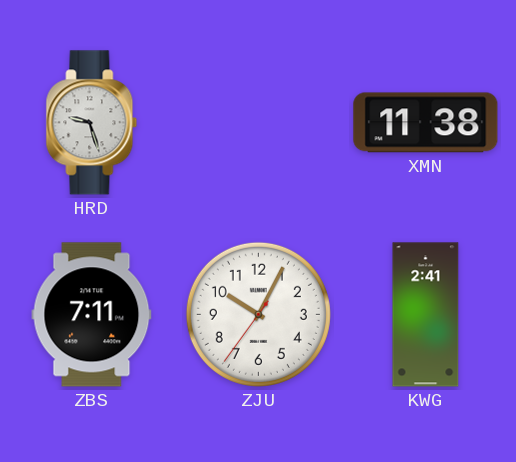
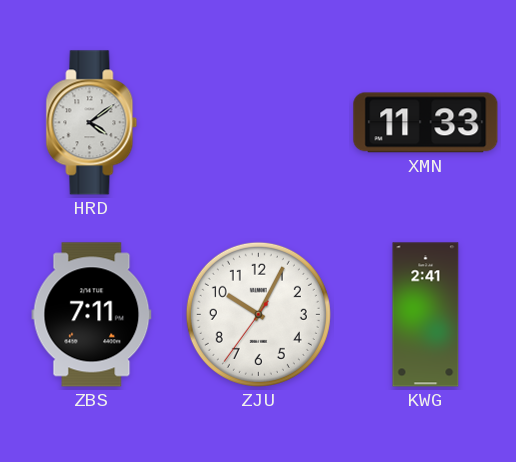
HRD: 9:27 -> 4:09
XMN: 11:38 -> 11:33
